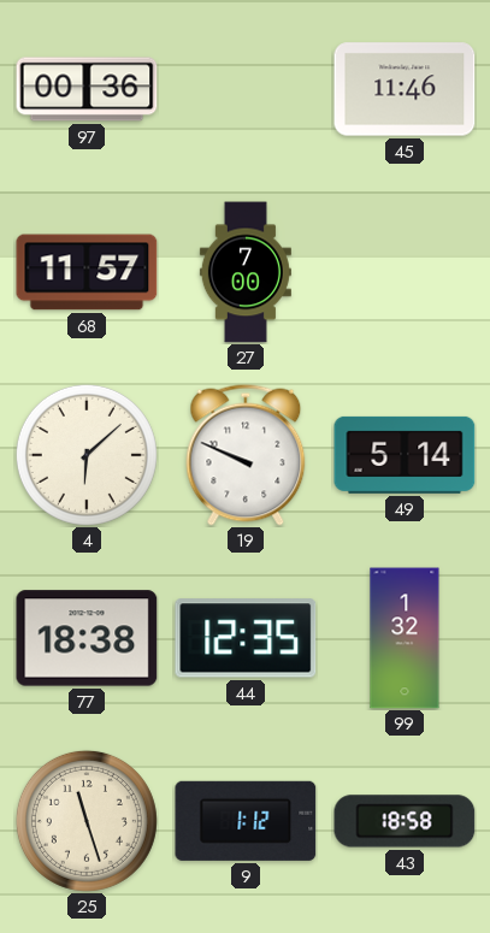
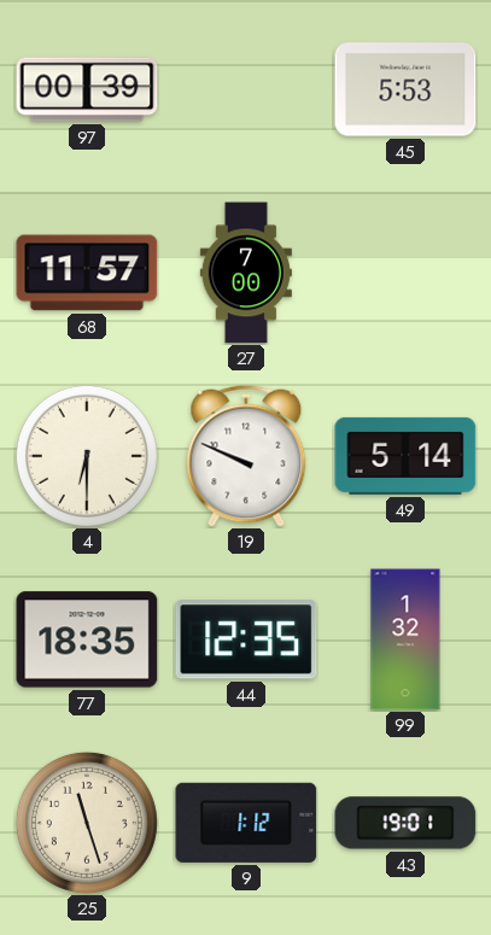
97: 00:36 -> 00:39
45: 11:46 -> 5:53
4: 6:08 -> 6:30
77: 18:38 -> 18:35
43: 18:58 -> 19:01
